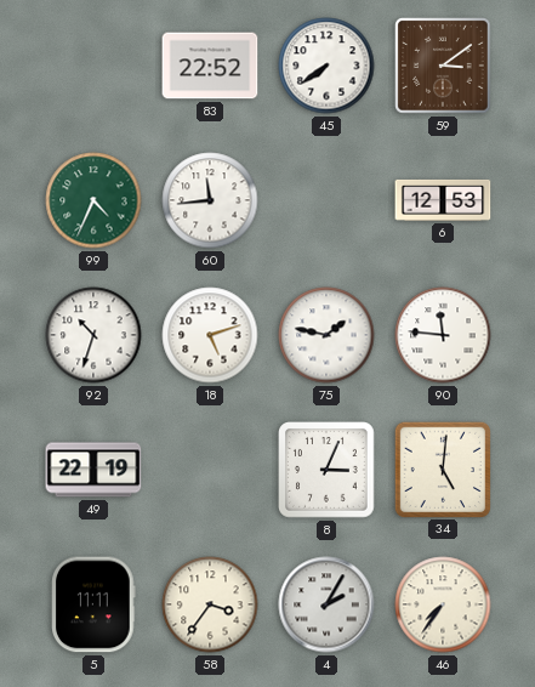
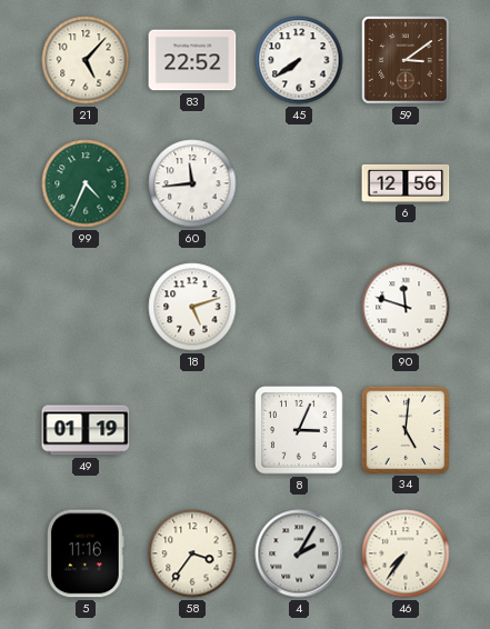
21: none -> 5:07
6: 12:53 -> 12:56
92: 10:33 -> none
75: 1:47 -> none
90: 11:46 -> 11:48
49: 22:19 -> 01:19
5: 11:11 -> 11:16
